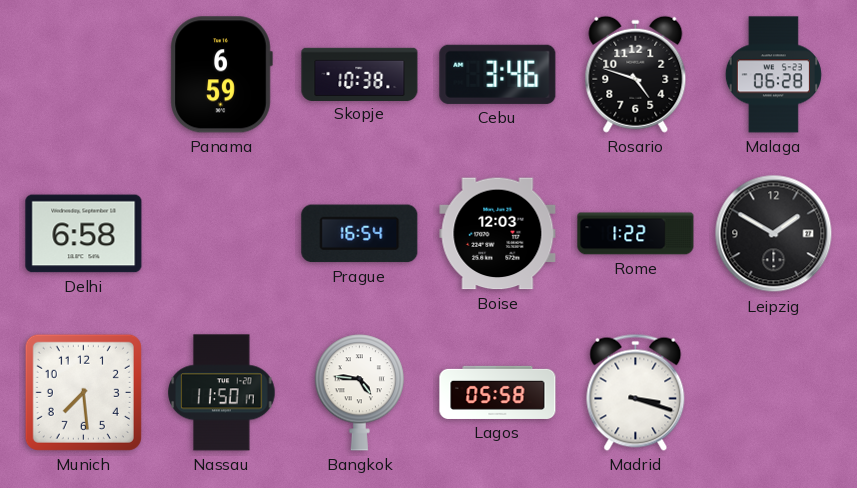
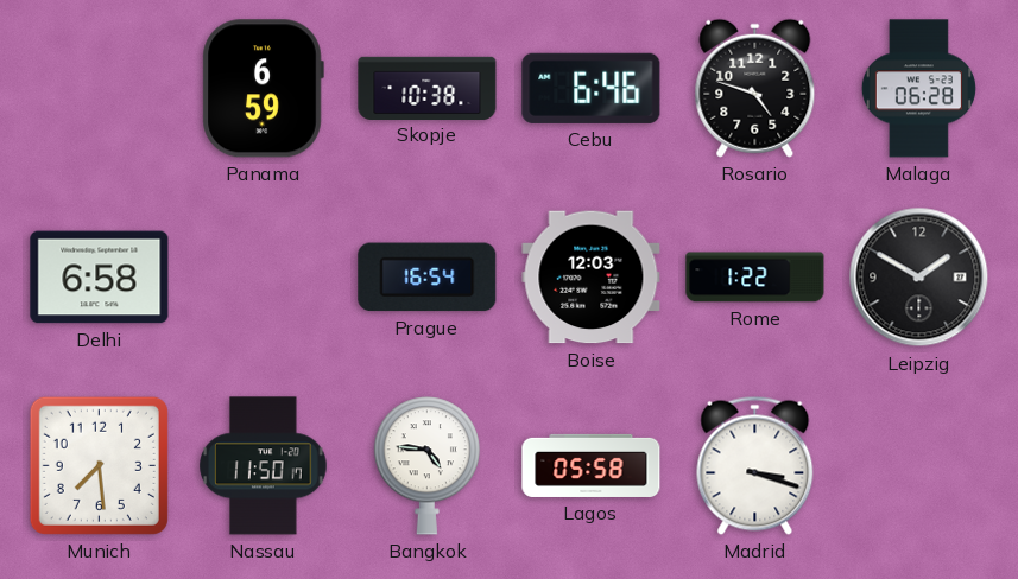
Cebu: 3:46 -> 6:46
